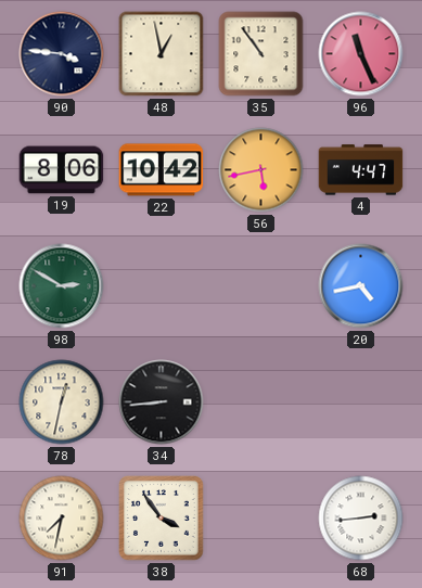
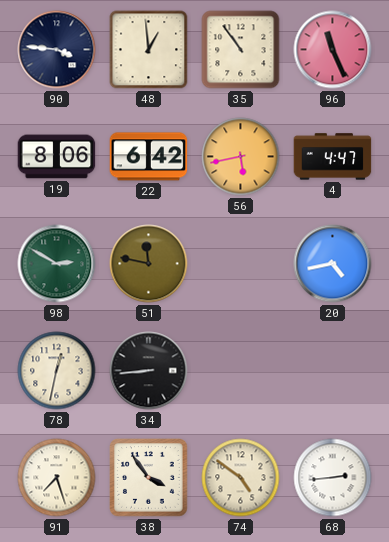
48: 12:58 -> 12:59
22: 10:42 -> 6:42
51: none -> 11:47
91: 7:32 -> 7:27
74: none -> 4:51
